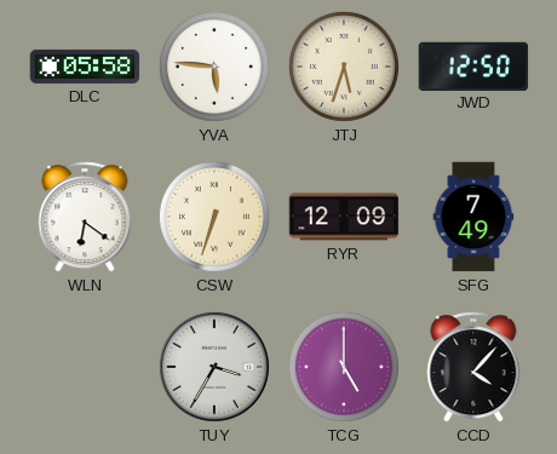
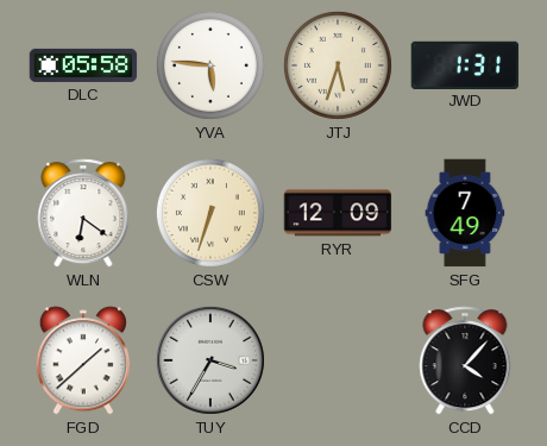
JWD: 12:50 -> 1:31
FGD: none -> 1:38
TCG: 5:00 -> none
